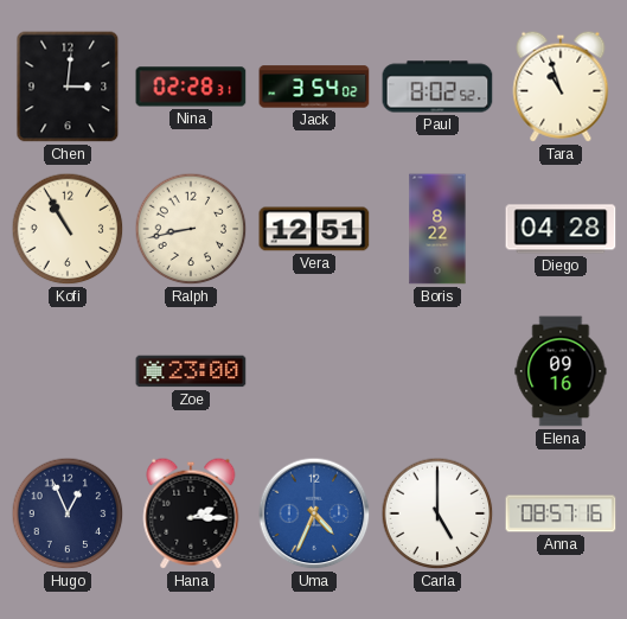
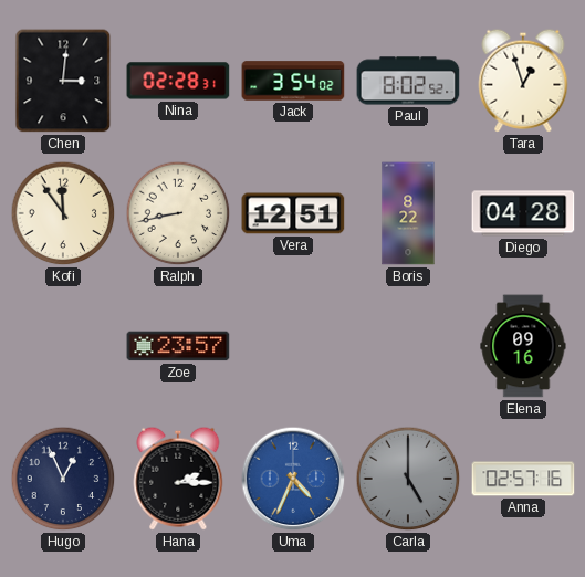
Tara: 10:57 -> 12:57
Kofi: 10:55 -> 11:54
Zoe: 23:00 -> 23:57
Carla dial: white -> grey
Anna: 08:57 -> 02:57
